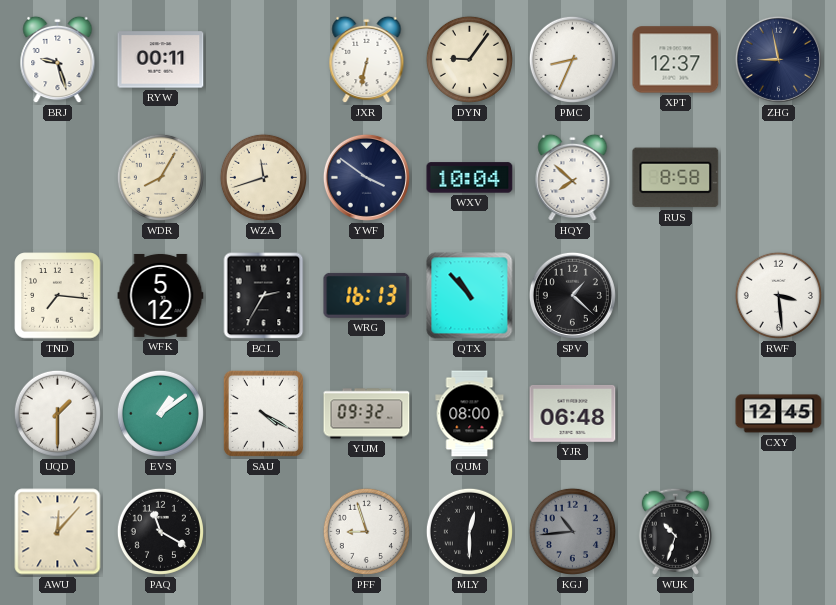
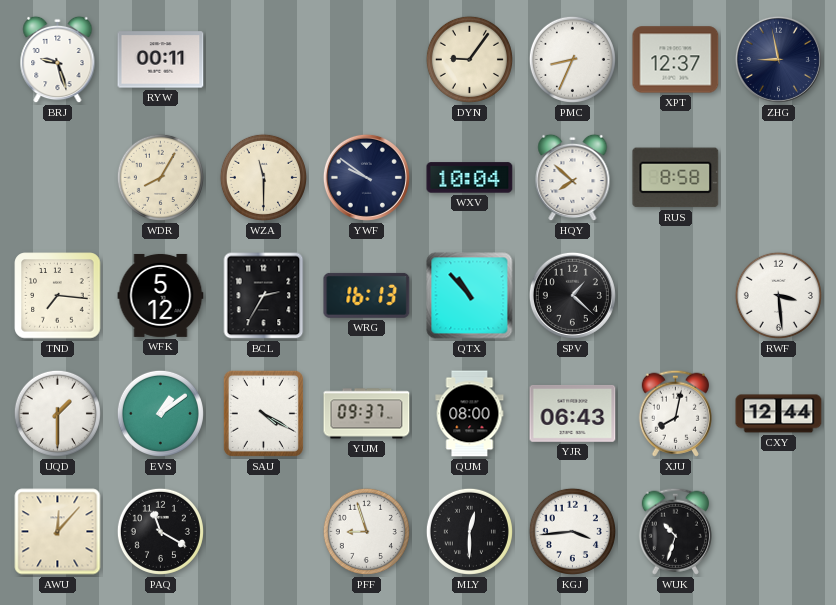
JXR: 6:32 -> none
WZA: 11:42 -> 11:30
YWF: 3:51 -> 9:51
YUM: 09:32 -> 09:37
YJR: 06:48 -> 06:43
XJU: none -> 8:02
CXY: 12:45 -> 12:44
KGJ: 10:44 -> 3:44
KGJ dial: grey -> white
